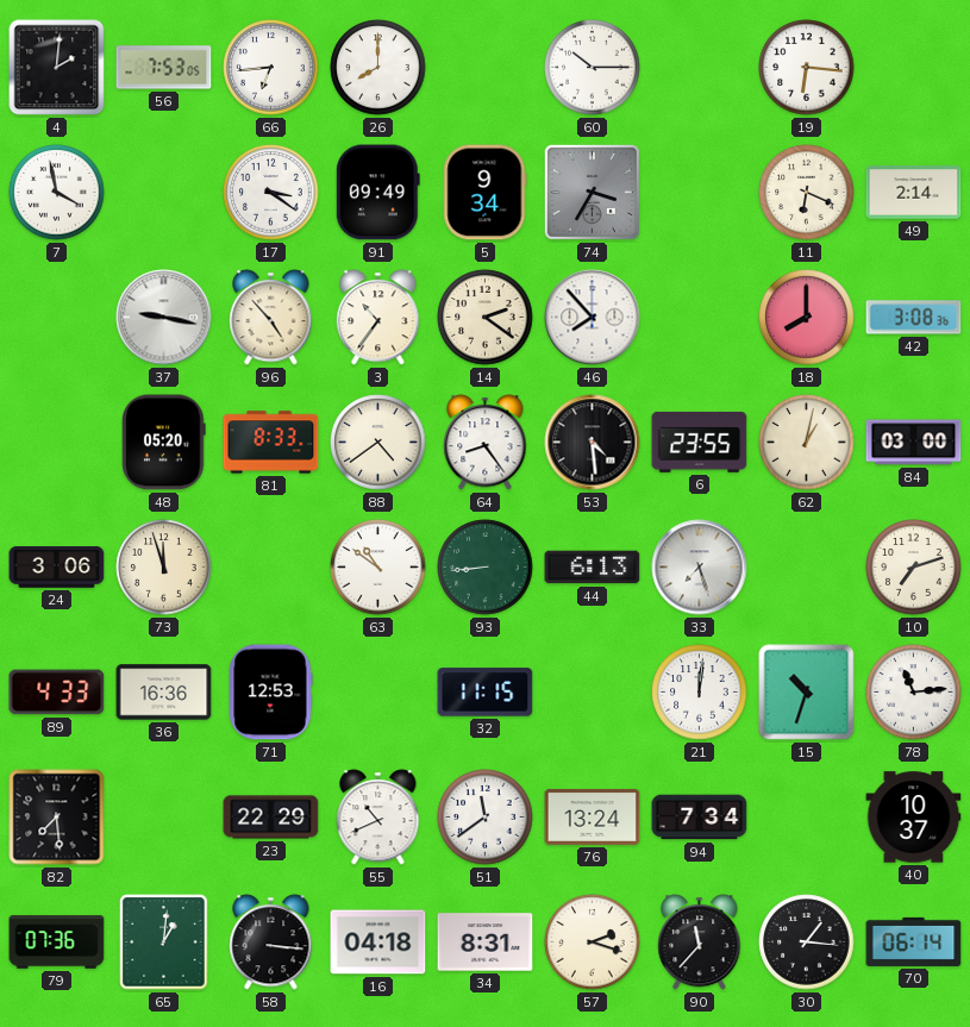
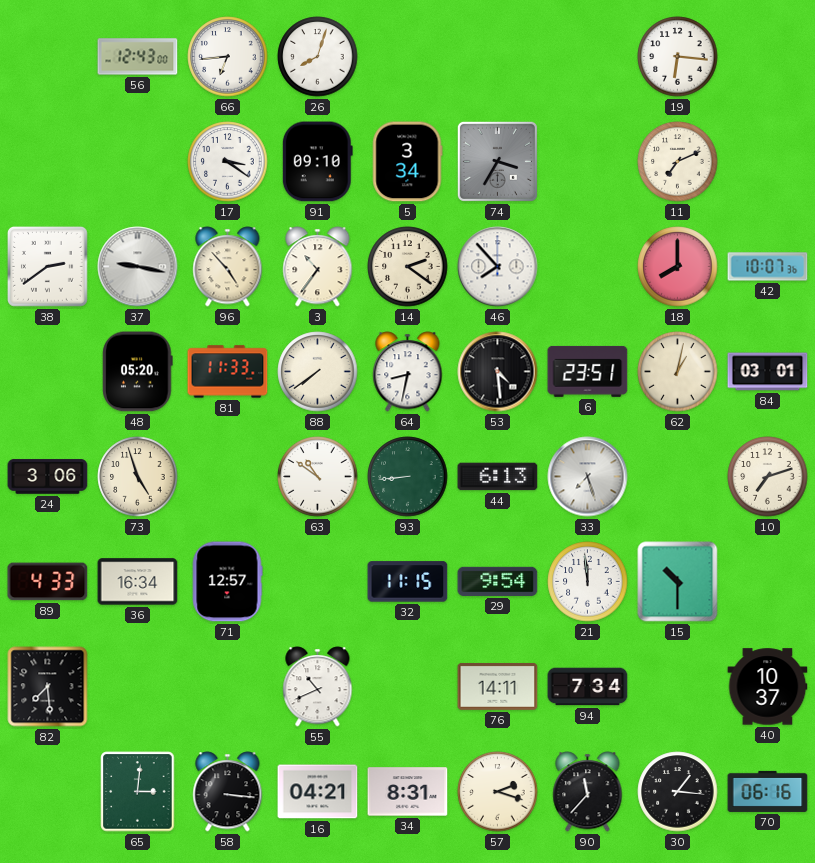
4: 2:01 -> none
56: 7:53 -> 12:43
26: 8:00 -> 8:03
60: 10:15 -> none
7: 3:58 -> none
91: 09:49 -> 09:10
5: 9:34 -> 3:34
11: 6:19 -> 7:11
49: 2:14 -> none
38: none -> 2:39
42: 3:08 -> 10:07
81: 8:33 -> 11:33
88: 4:39 -> 7:39
64: 8:24 -> 8:32
6: 23:55 -> 23:51
84: 03:00 -> 03:01
73: 11:57 -> 4:57
36: 16:36 -> 16:34
71: 12:53 -> 12:57
29: none -> 9:54
21: 12:01 -> 11:59
15: 10:33 -> 10:30
78: 11:14 -> none
23: 22:29 -> none
51: 11:39 -> none
76: 13:24 -> 14:11
79: 07:36 -> none
65: 1:01 -> 3:01
16: 04:18 -> 04:21
70: 06:14 -> 06:16
